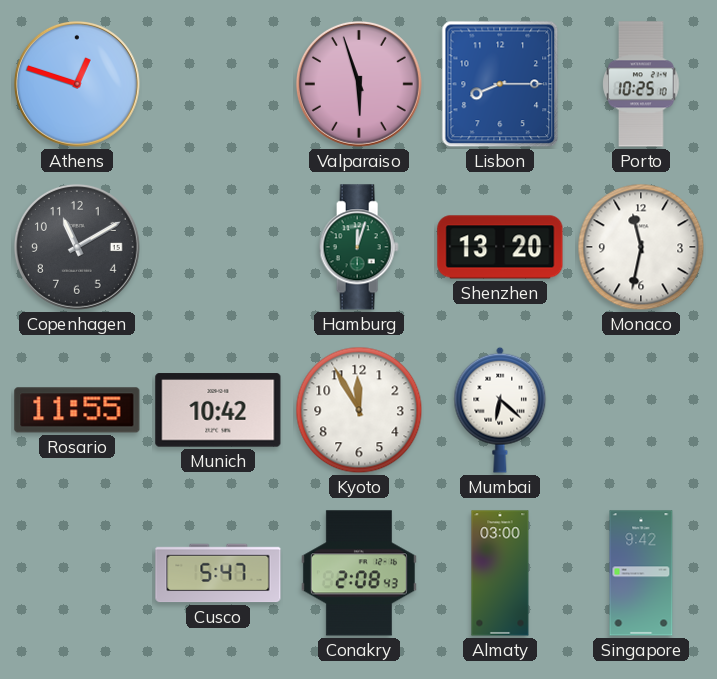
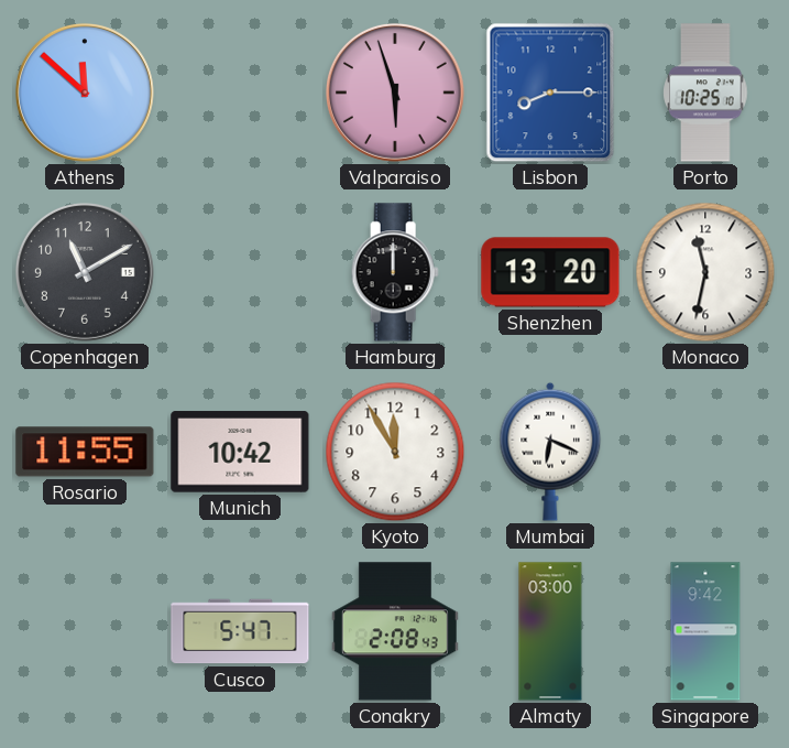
Athens: 12:48 -> 11:52
Hamburg: 12:03 -> 12:00
Hamburg dial: green -> black
Mumbai: 6:22 -> 6:19
